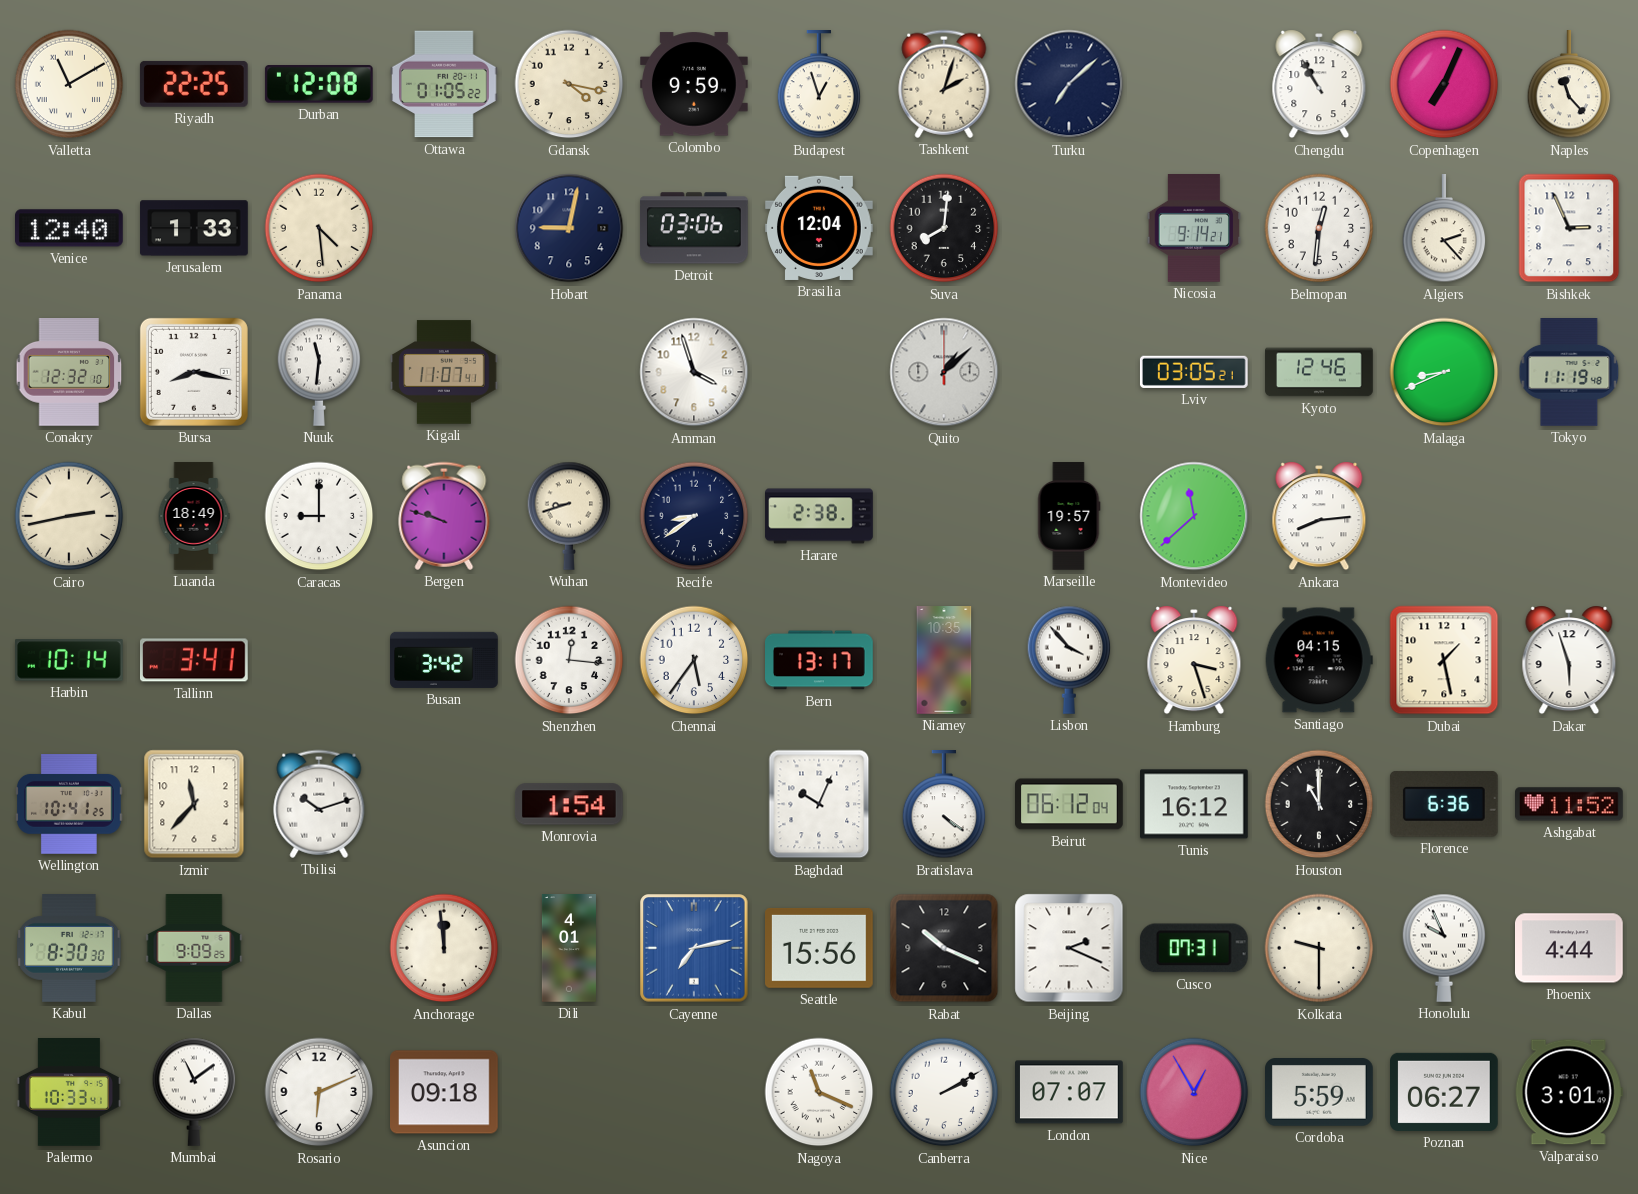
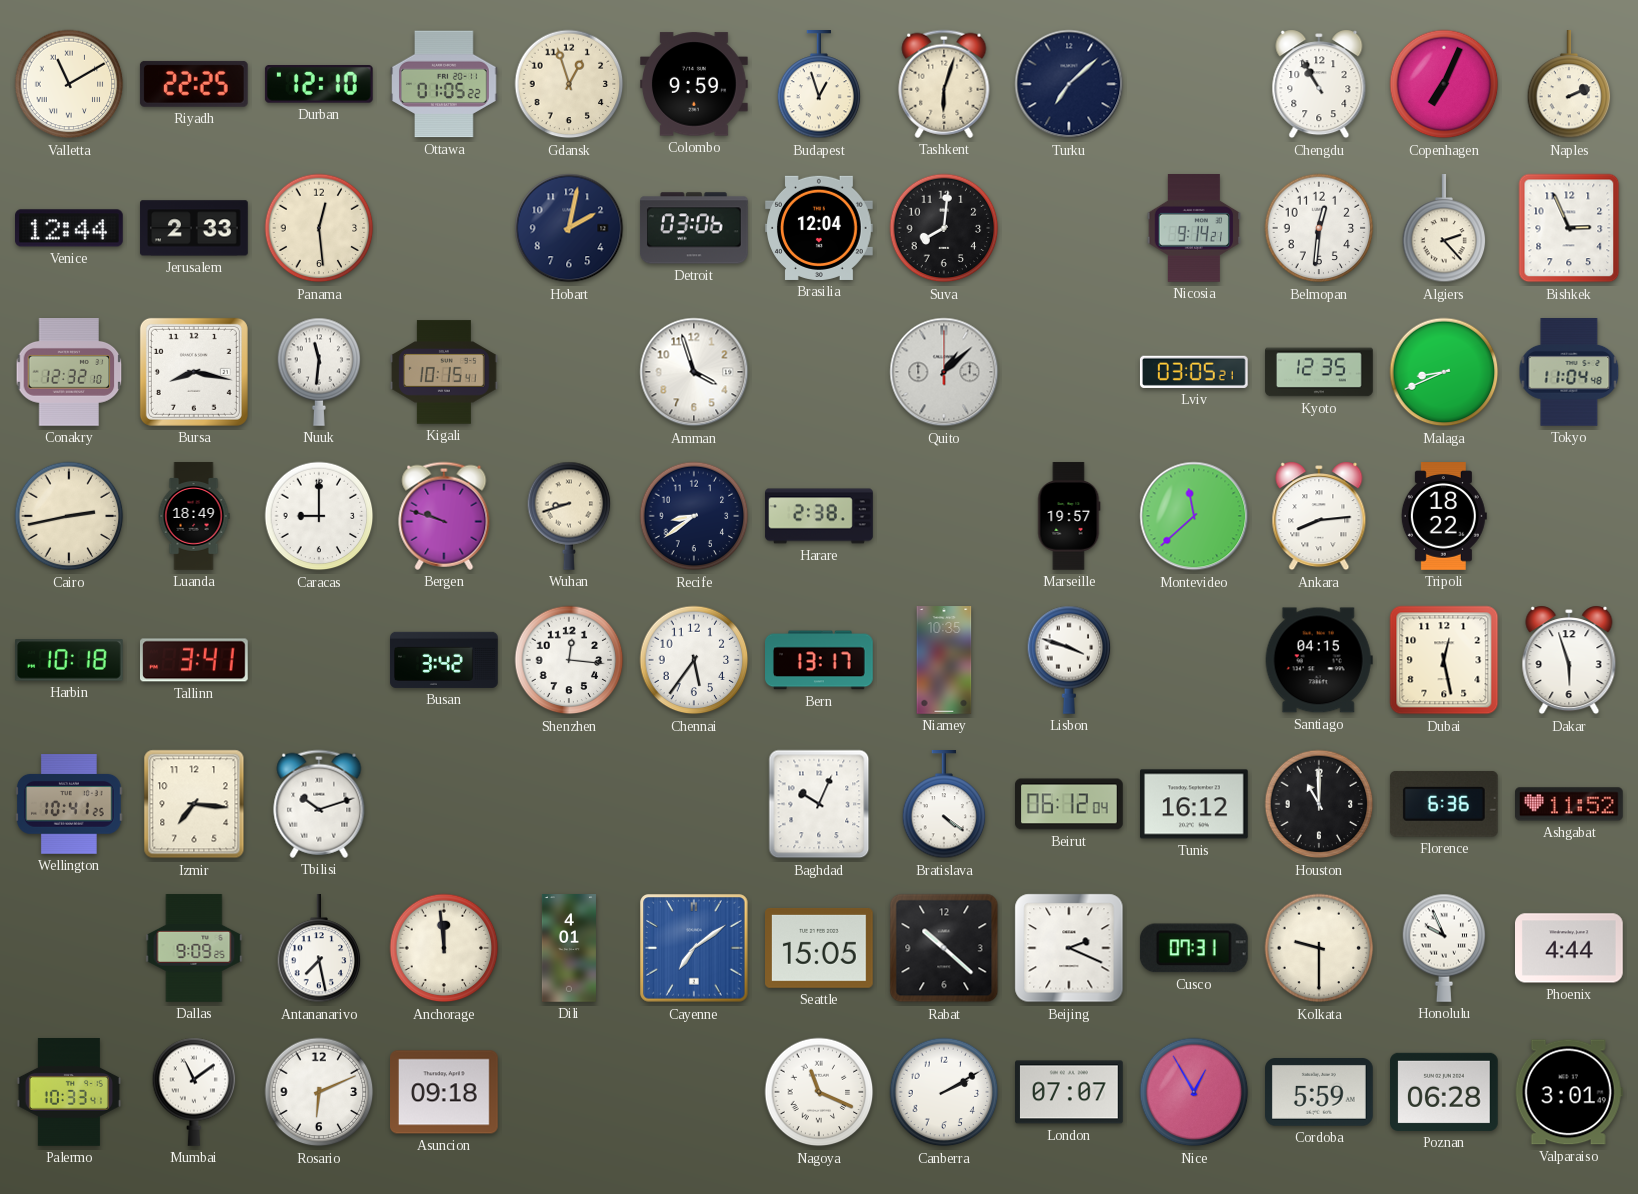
Durban: 12:08 -> 12:10
Gdansk: 4:17 -> 12:57
Tashkent: 2:03 -> 6:03
Naples: 11:23 -> 2:11
Venice: 12:40 -> 12:44
Jerusalem: 1:33 -> 2:33
Panama: 4:29 -> 12:29
Hobart: 9:02 -> 2:02
Kigali: 11:07 -> 10:15
Kyoto: 12:46 -> 12:35
Tokyo: 11:19 -> 11:04
Tripoli: none -> 18:22
Harbin: 10:14 -> 10:18
Lisbon: 3:53 -> 3:48
Hamburg: 3:27 -> none
Dubai: 1:28 -> 12:28
Izmir: 11:37 -> 7:16
Monrovia: 1:54 -> none
Kabul: 8:30 -> none
Antananarivo: none -> 7:28
Cayenne: 7:13 -> 7:09
Seattle: 15:56 -> 15:05
Rabat: 10:19 -> 10:22
Poznan: 06:27 -> 06:28
